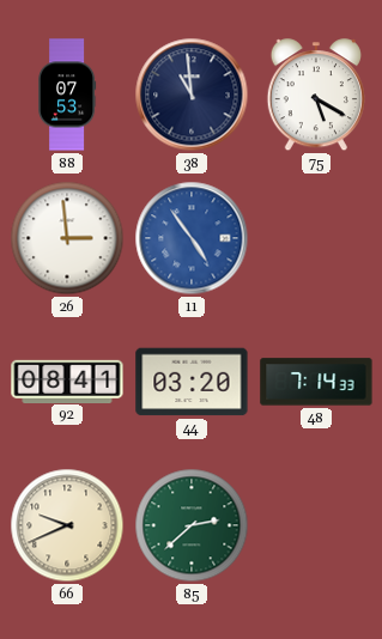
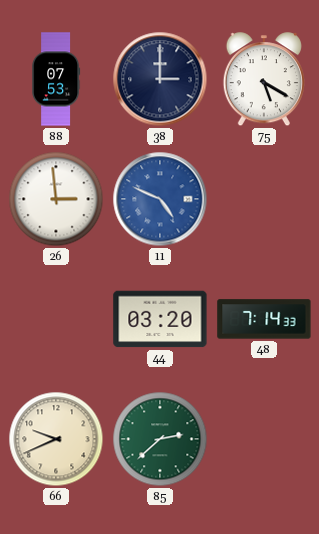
38: 10:59 -> 3:00
11: 4:54 -> 4:49
92: 08:41 -> none
